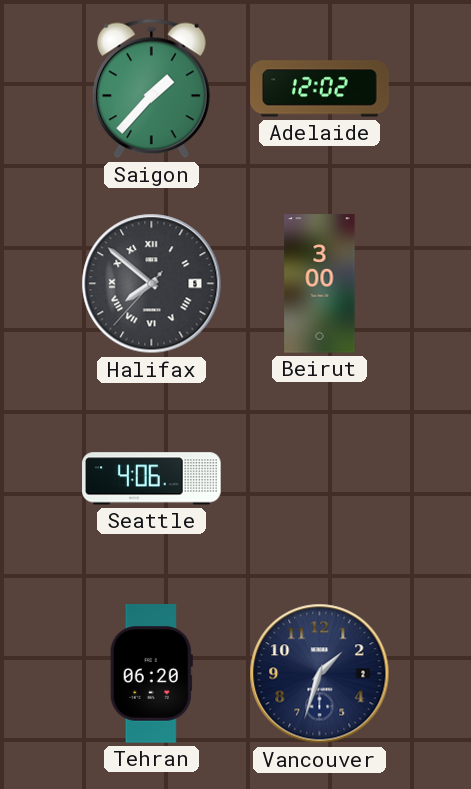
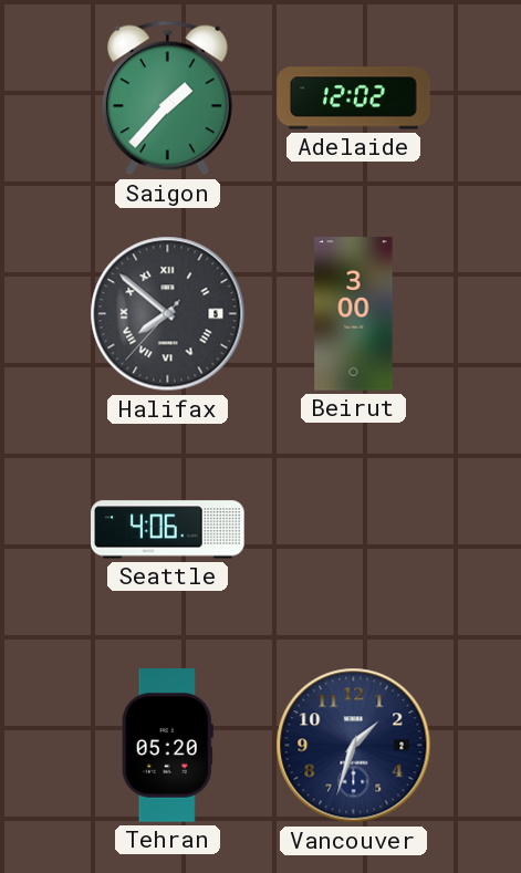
Tehran: 06:20 -> 05:20
